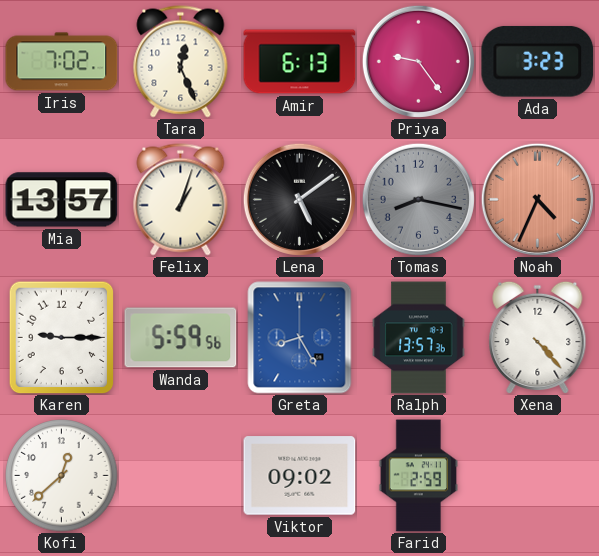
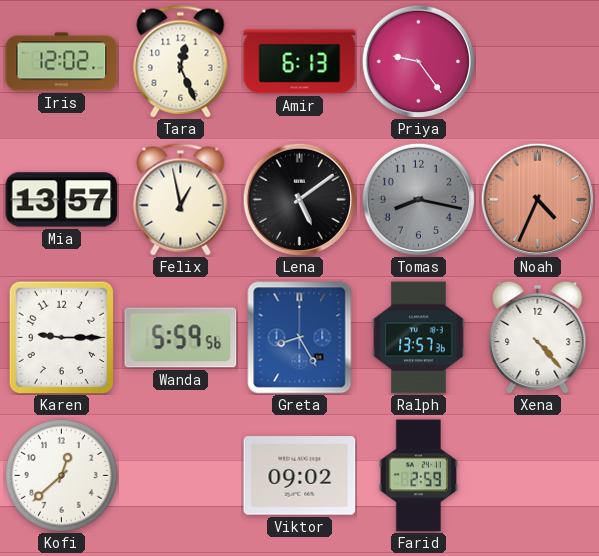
Iris: 7:02 -> 12:02
Ada: 3:23 -> none
Felix: 1:03 -> 12:58
